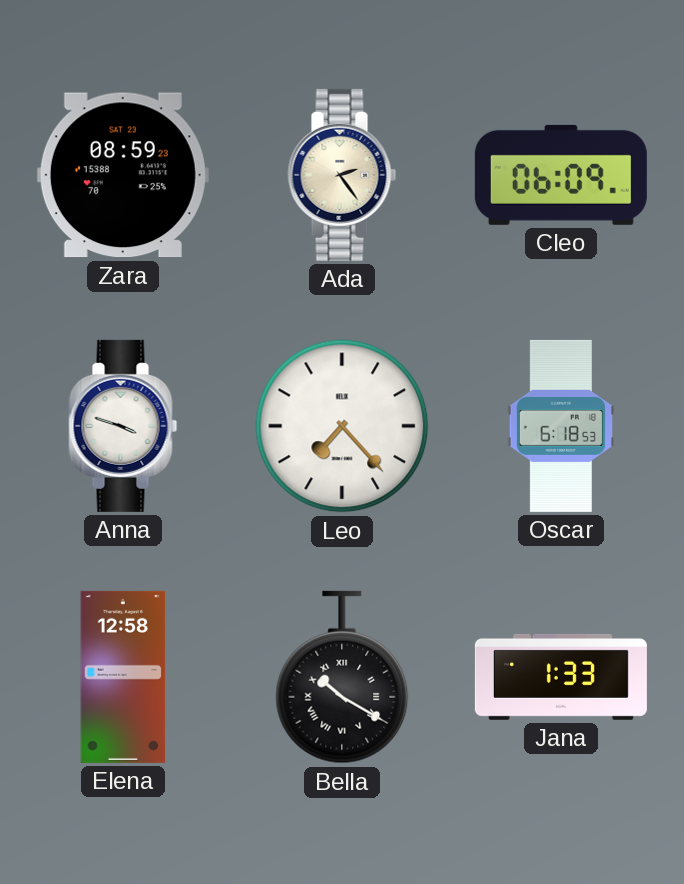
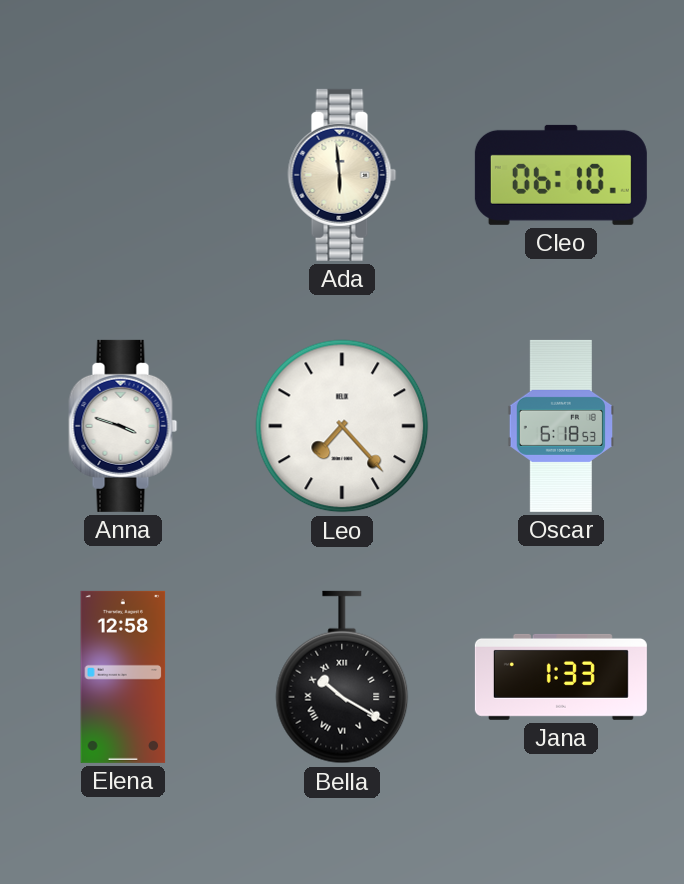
Zara: 08:59 -> none
Ada: 2:24 -> 5:59
Cleo: 06:09 -> 06:10
